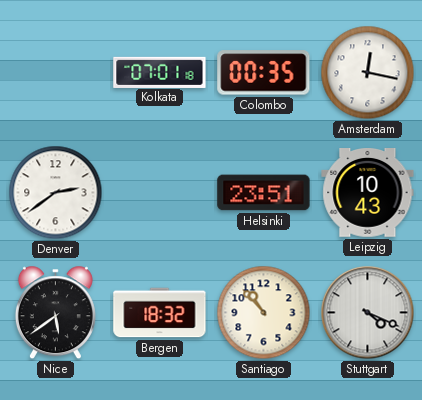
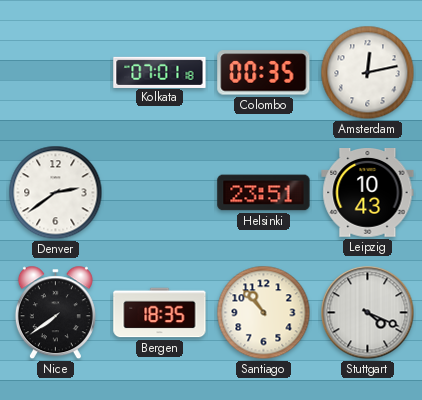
Amsterdam: 12:17 -> 12:13
Nice: 5:39 -> 7:39
Bergen: 18:32 -> 18:35
